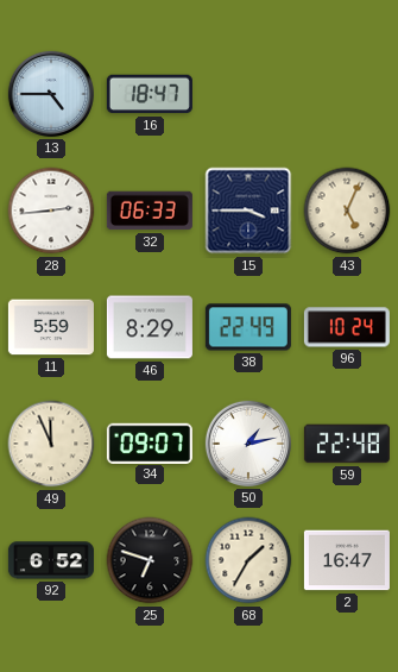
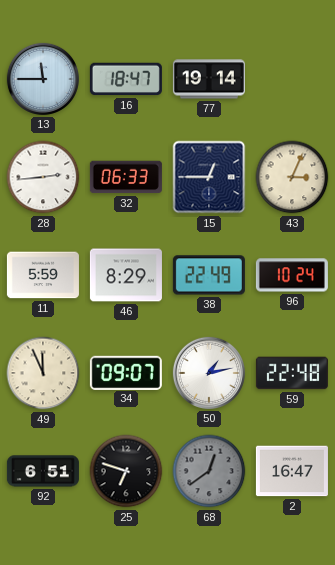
13: 4:45 -> 11:45
77: none -> 19:14
15: 3:45 -> 12:45
43: 5:04 -> 3:04
92: 6:52 -> 6:51
68: 1:35 -> 12:39
68 dial: cream -> grey
